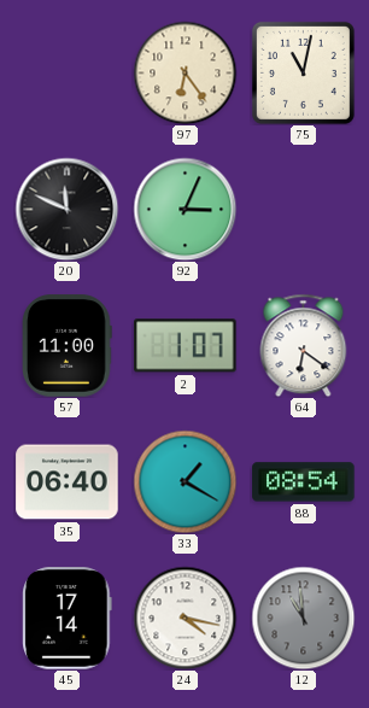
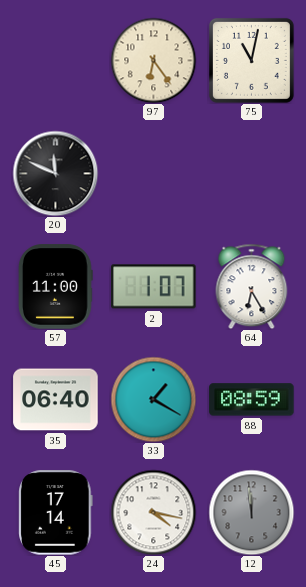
92: 3:04 -> none
64: 6:21 -> 6:25
88: 08:54 -> 08:59
12: 10:59 -> 11:59
